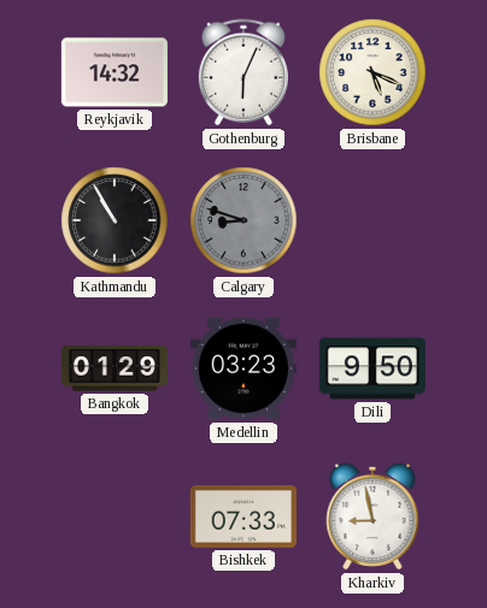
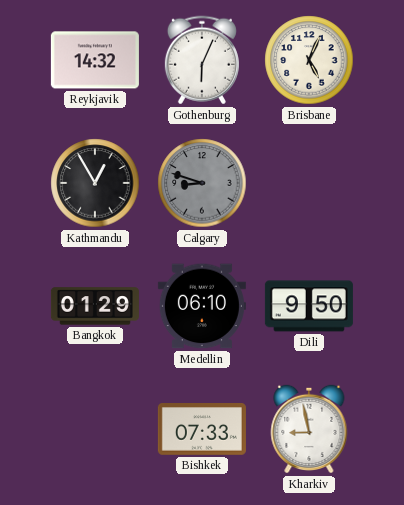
Brisbane: 5:19 -> 5:04
Kathmandu: 10:55 -> 12:55
Medellin: 03:23 -> 06:10
